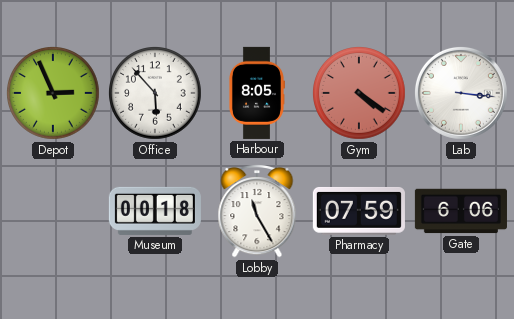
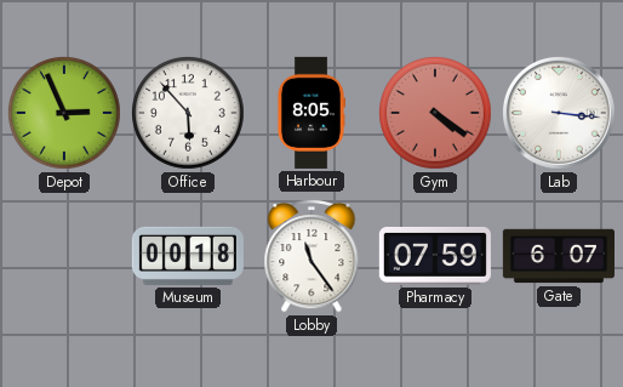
Lobby: 11:25 -> 11:24
Gate: 6:06 -> 6:07
